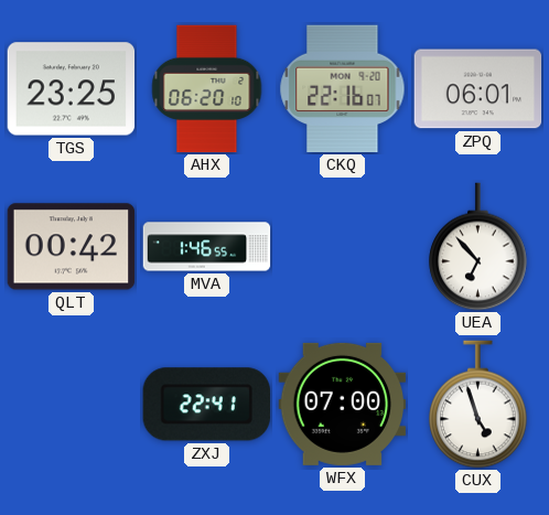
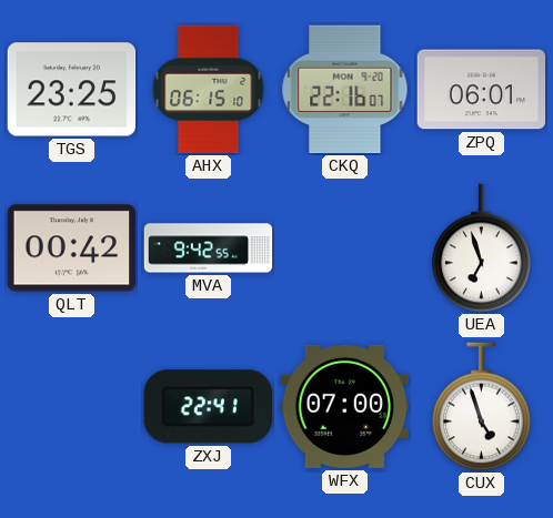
AHX: 06:20 -> 06:15
MVA: 1:46 -> 9:42
UEA: 6:53 -> 6:57
